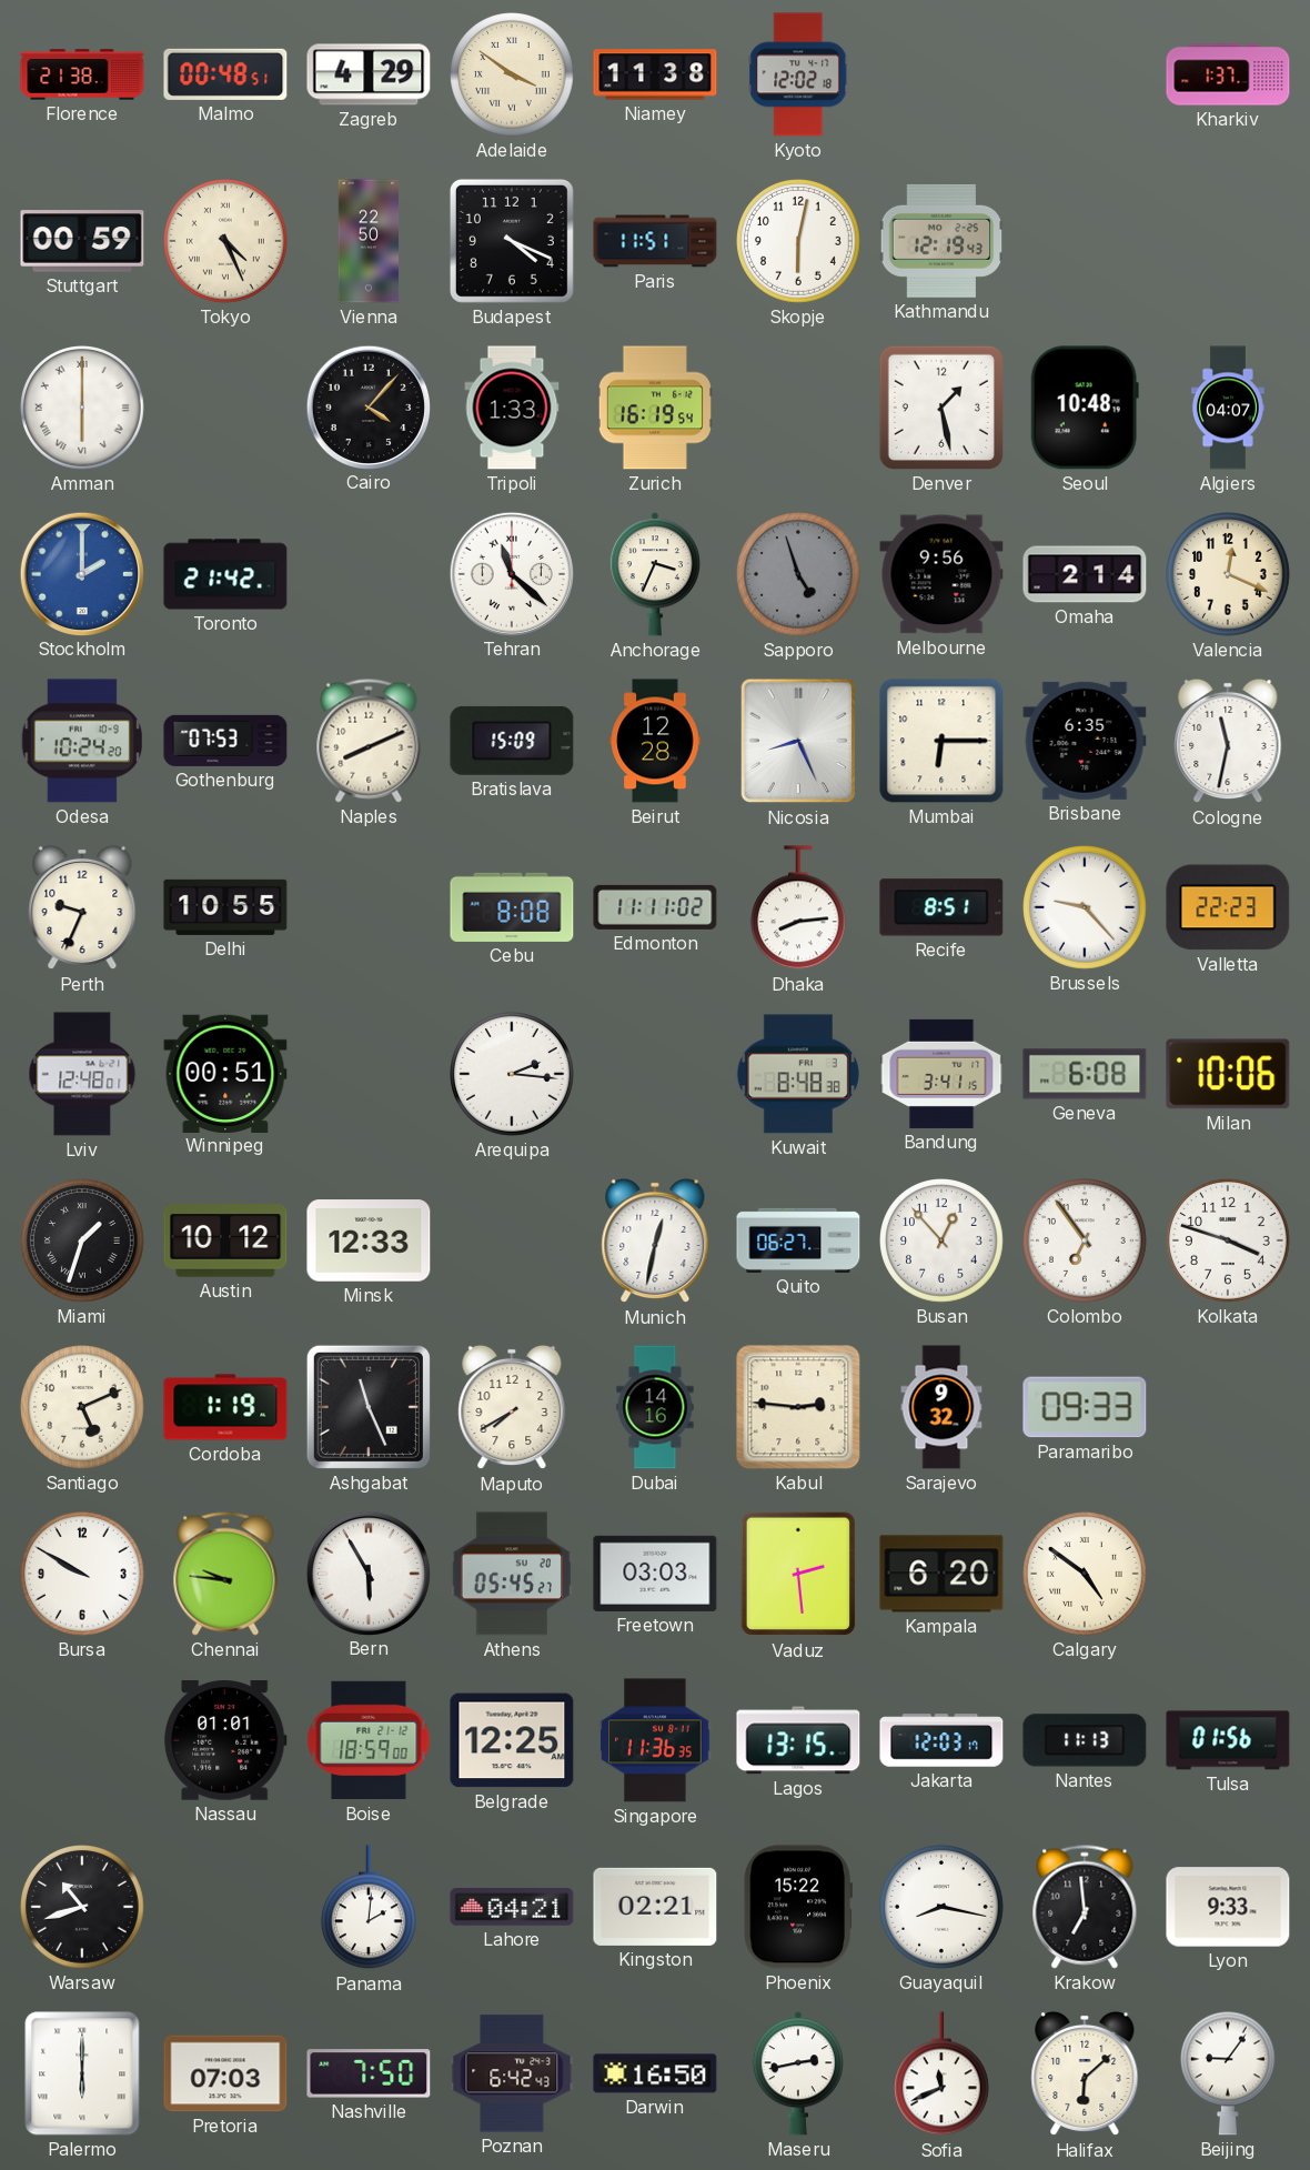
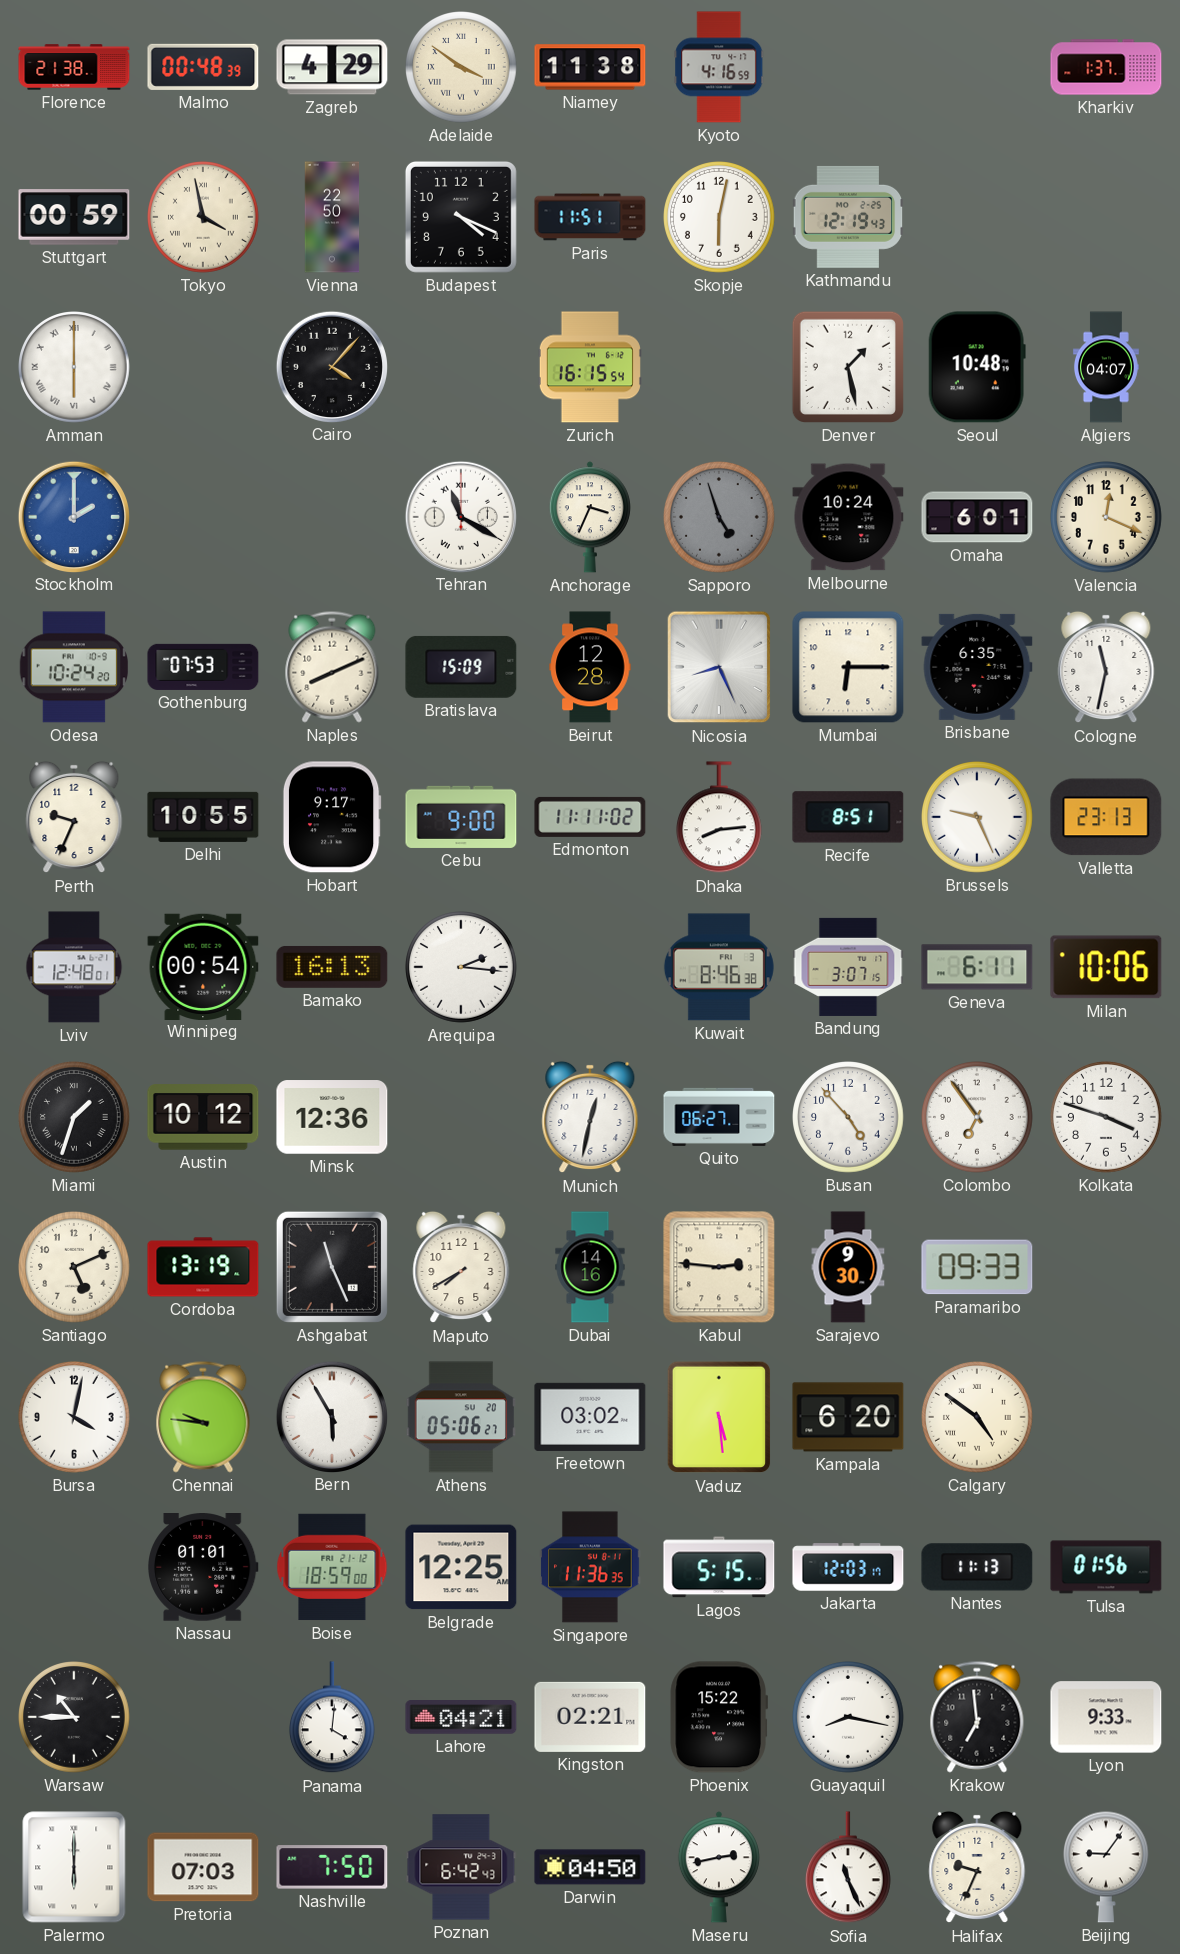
Malmo: 00:48:51 -> 00:48:39
Kyoto: 12:02 -> 4:16
Tokyo: 4:26 -> 3:58
Tripoli: 1:33 -> none
Zurich: 16:19 -> 16:15
Toronto: 21:42 -> none
Tehran: 11:22 -> 11:20
Melbourne: 9:56 -> 10:24
Omaha: 2:14 -> 6:01
Hobart: none -> 9:17
Cebu: 8:08 -> 9:00
Brussels: 9:23 -> 9:26
Valletta: 22:23 -> 23:13
Winnipeg: 00:51 -> 00:54
Bamako: none -> 16:13
Kuwait: 8:48 -> 8:46
Bandung: 3:41 -> 3:07
Geneva: 6:08 -> 6:11
Minsk: 12:33 -> 12:36
Busan: 12:53 -> 4:53
Cordoba: 1:19 -> 13:19
Sarajevo: 9:32 -> 9:30
Bursa: 9:50 -> 4:02
Athens: 05:45 -> 05:06
Freetown: 03:03 -> 03:02
Vaduz: 2:29 -> 5:29
Lagos: 13:15 -> 5:15
Warsaw: 10:42 -> 10:45
Panama: 2:01 -> 4:01
Darwin: 16:50 -> 04:50
Sofia: 11:41 -> 11:26
Halifax: 6:08 -> 9:34
